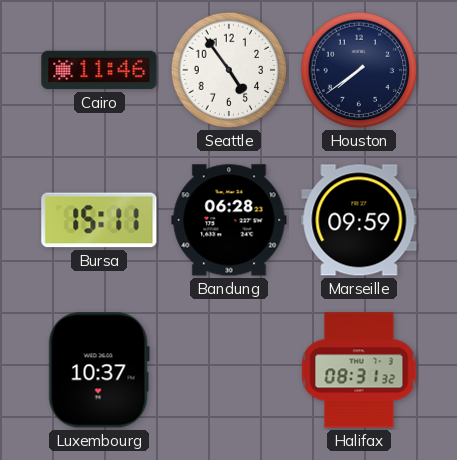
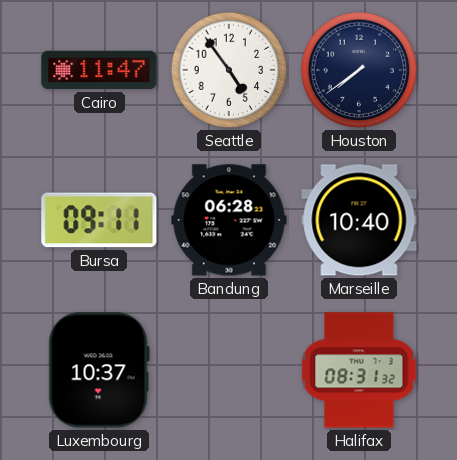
Cairo: 11:46 -> 11:47
Bursa: 15:11 -> 09:11
Marseille: 09:59 -> 10:40
